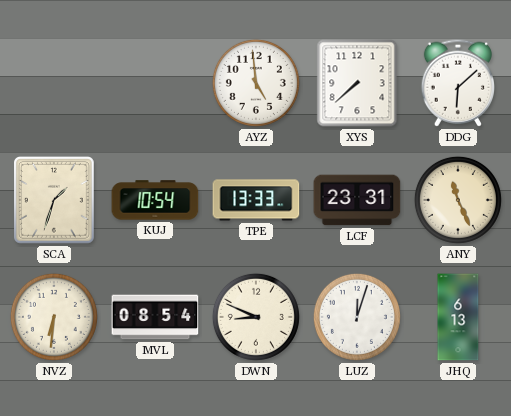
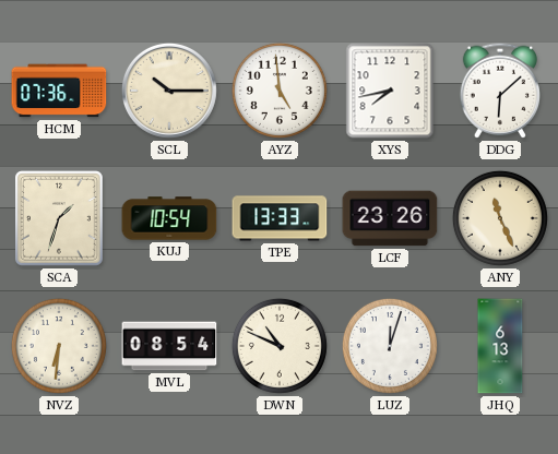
HCM: none -> 07:36
SCL: none -> 10:15
XYS: 7:38 -> 7:43
LCF: 23:31 -> 23:26
DWN: 8:49 -> 10:49
